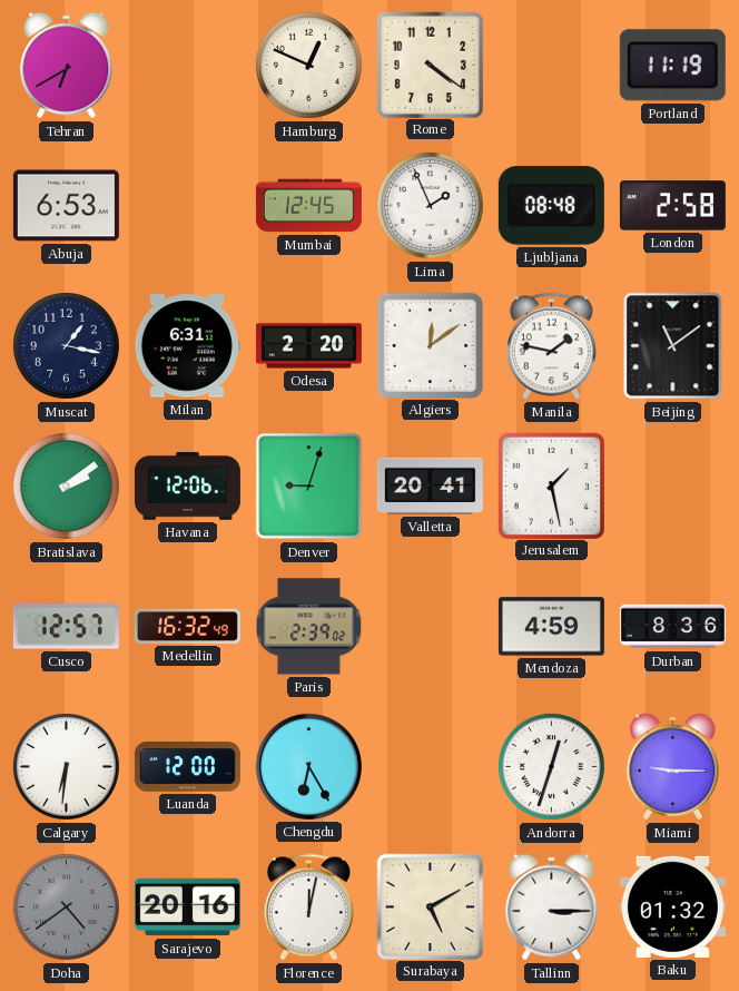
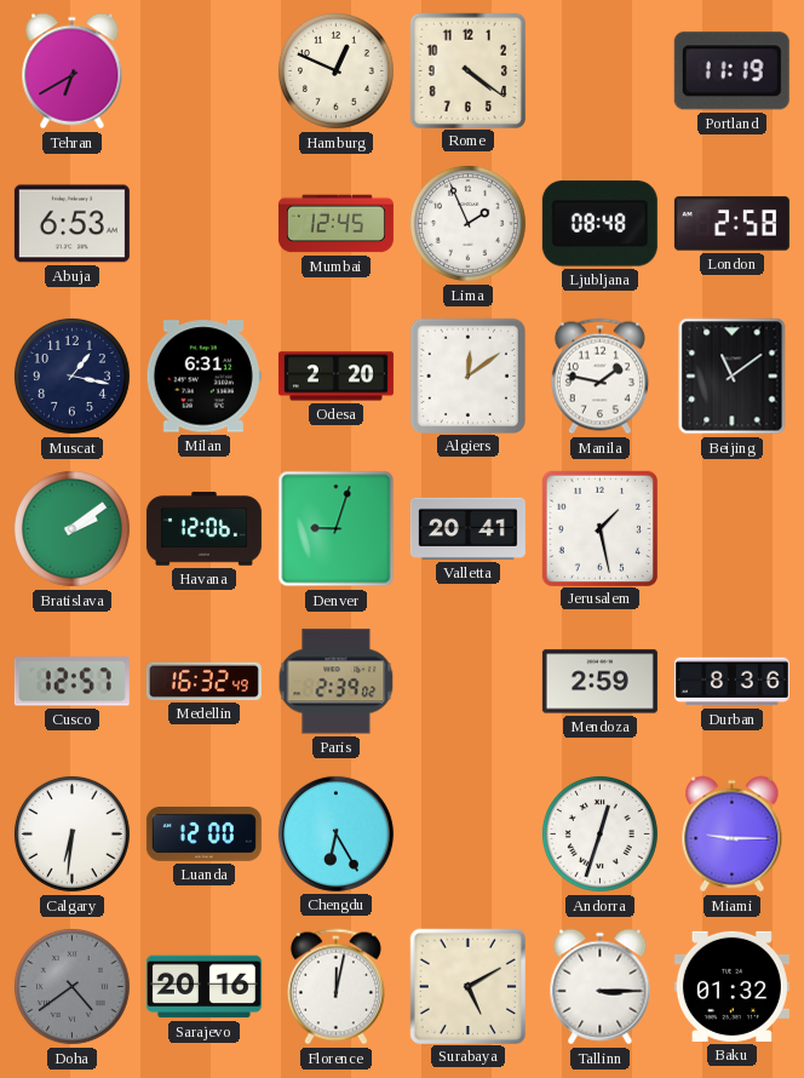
Mendoza: 4:59 -> 2:59
